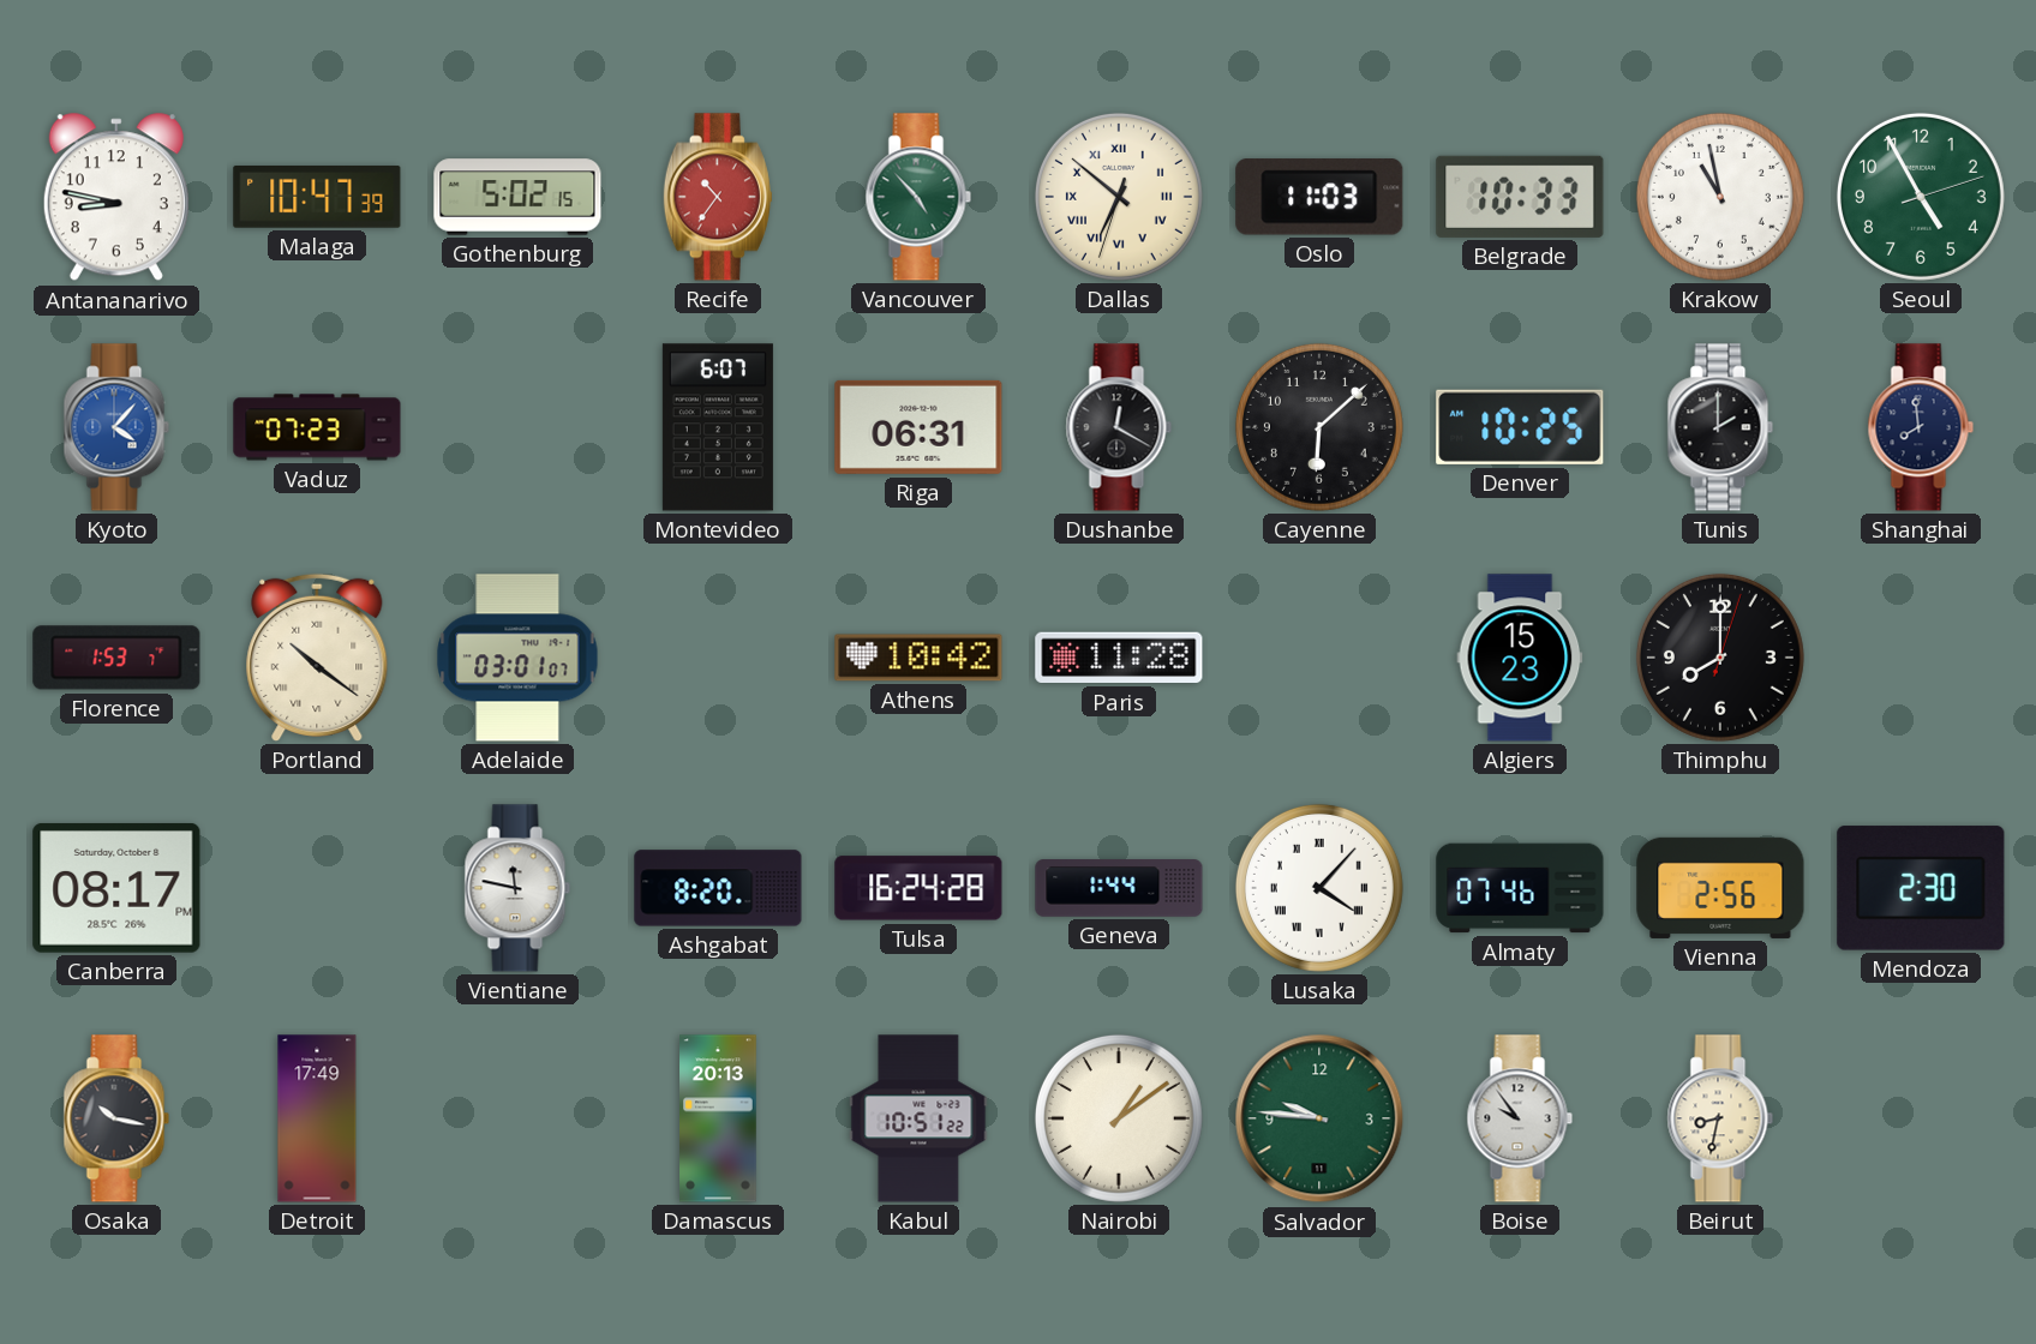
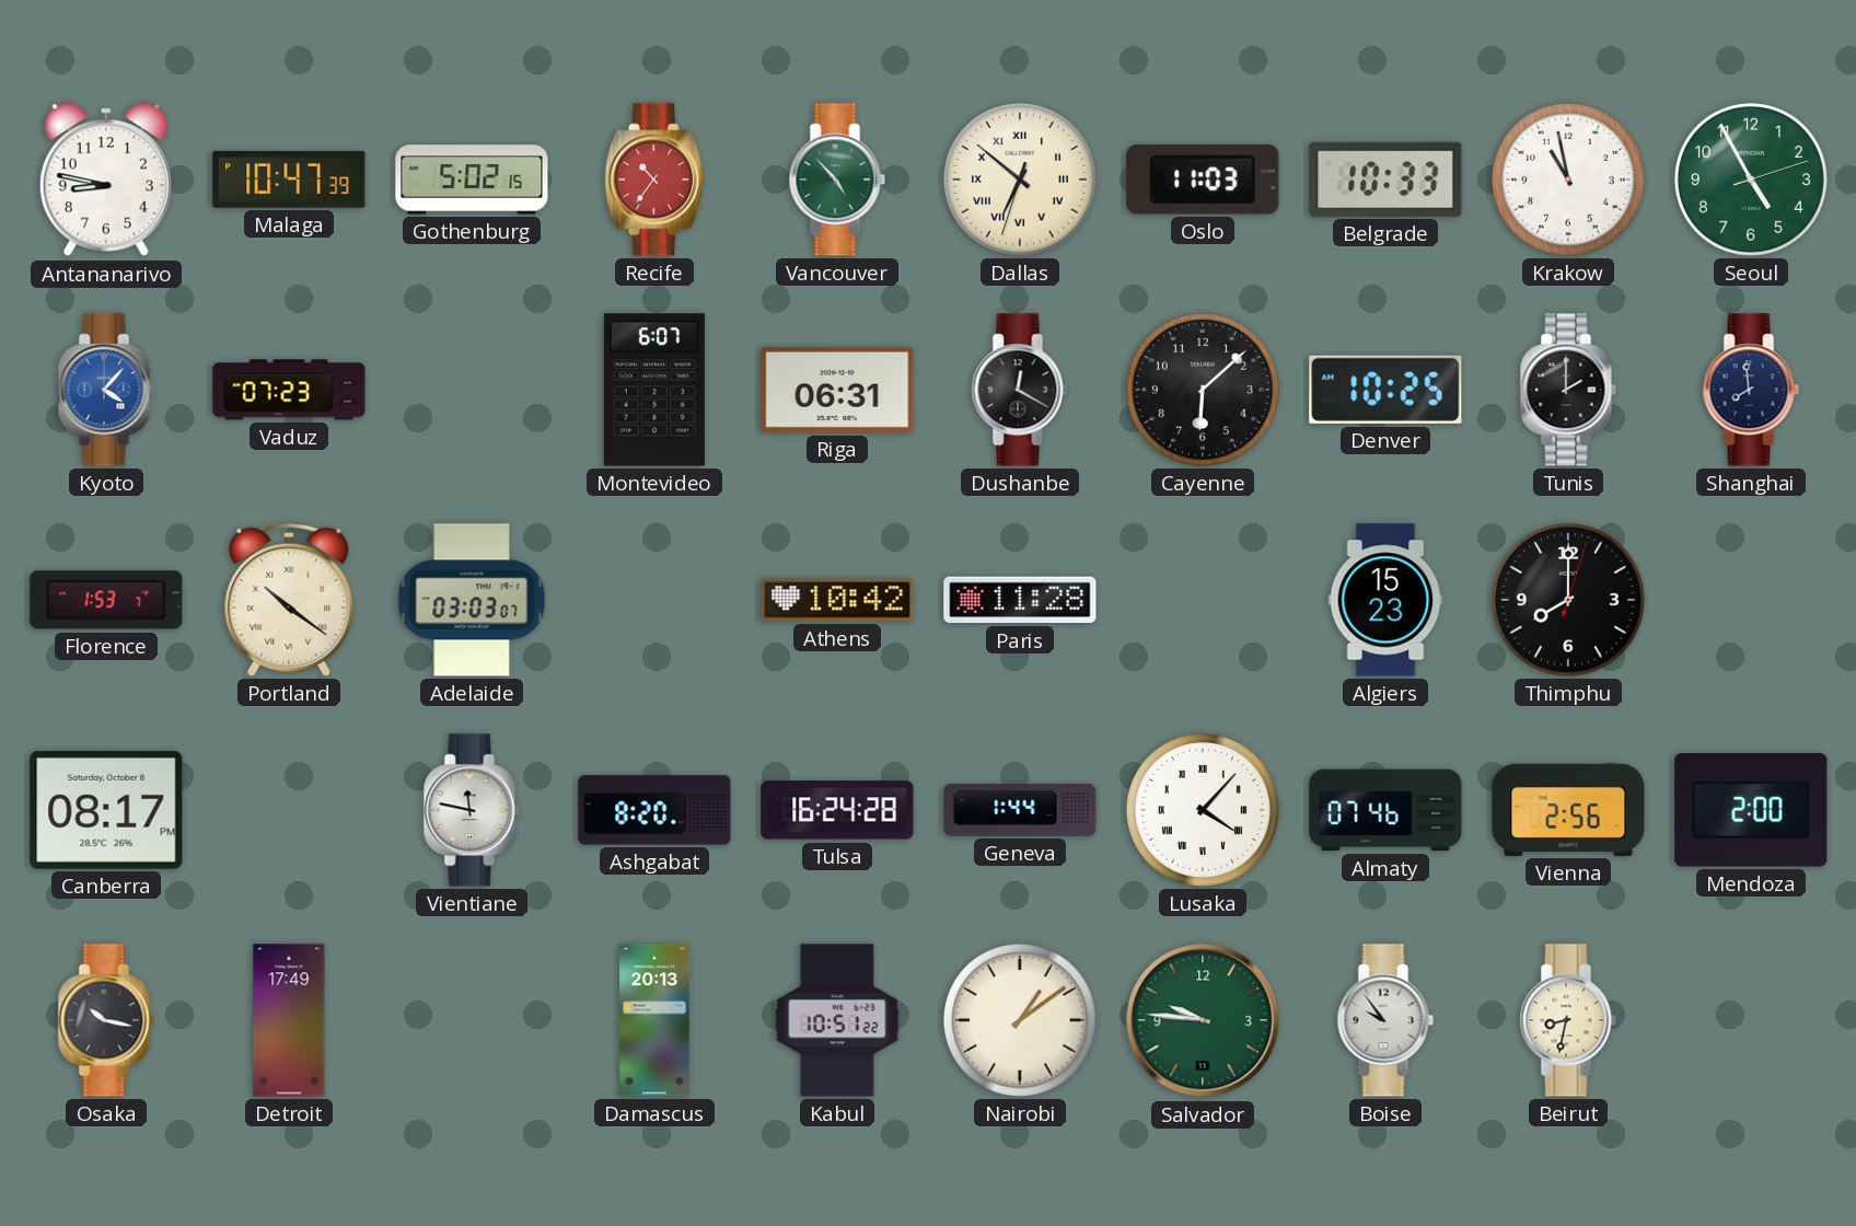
Adelaide: 03:01 -> 03:03
Mendoza: 2:30 -> 2:00
